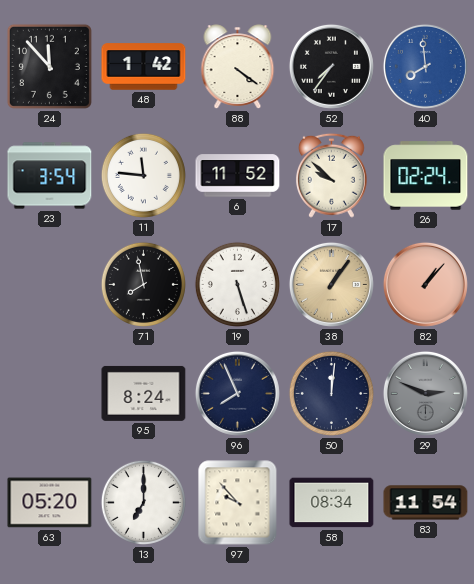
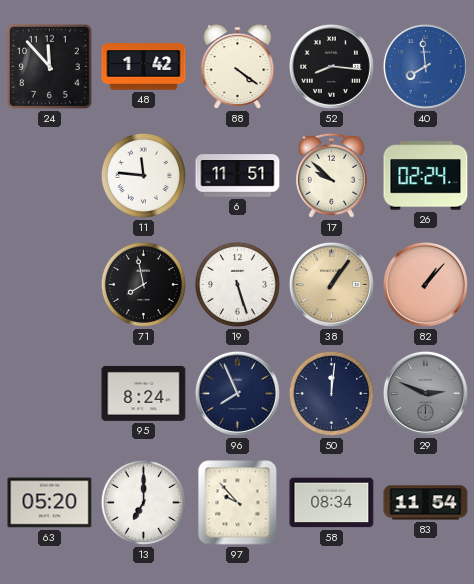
52: 7:36 -> 8:16
23: 3:54 -> none
6: 11:52 -> 11:51
